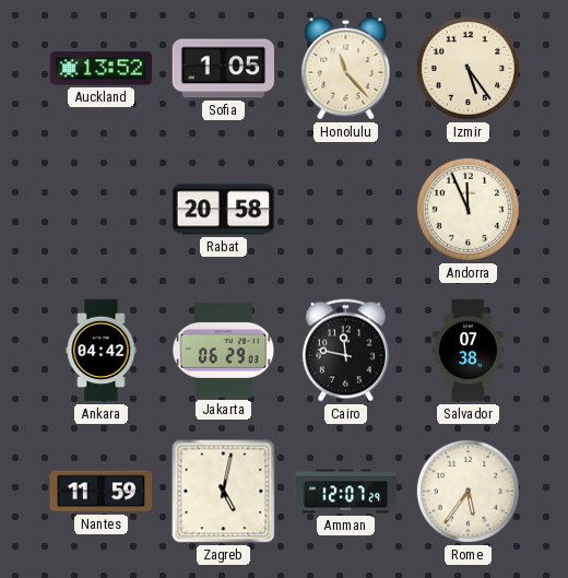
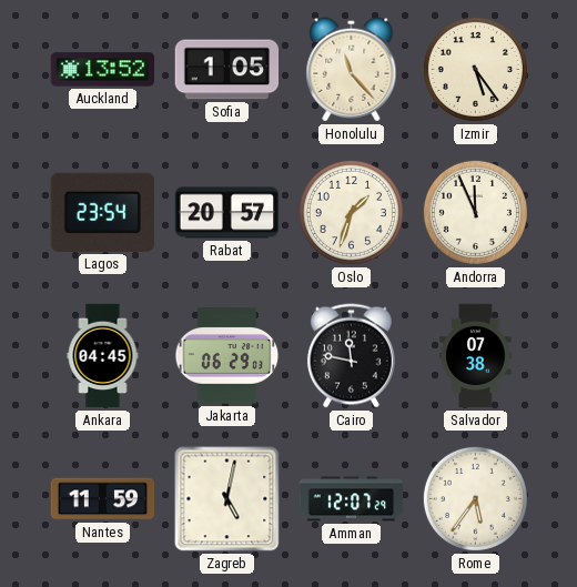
Lagos: none -> 23:54
Rabat: 20:58 -> 20:57
Oslo: none -> 1:33
Ankara: 04:42 -> 04:45
